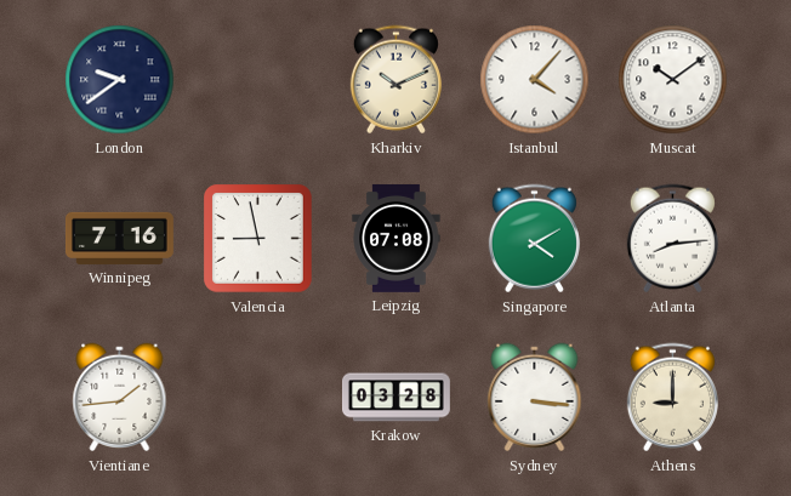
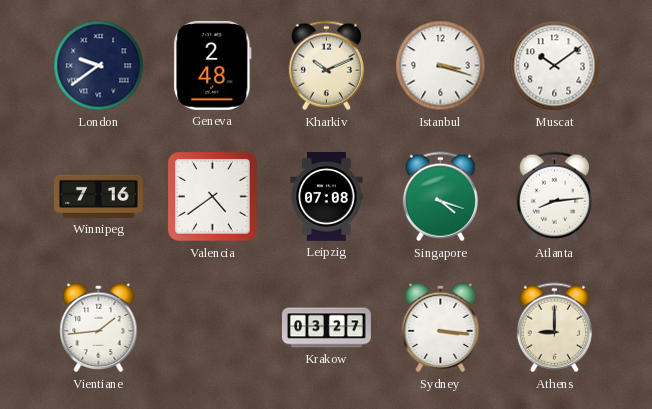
Geneva: none -> 2:48
Istanbul: 4:07 -> 3:18
Valencia: 8:58 -> 4:39
Singapore: 4:10 -> 4:18
Krakow: 03:28 -> 03:27
